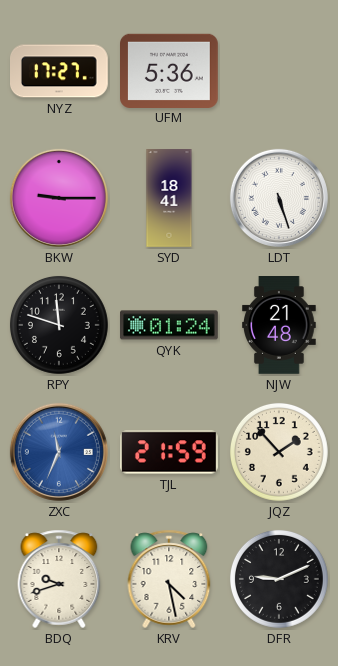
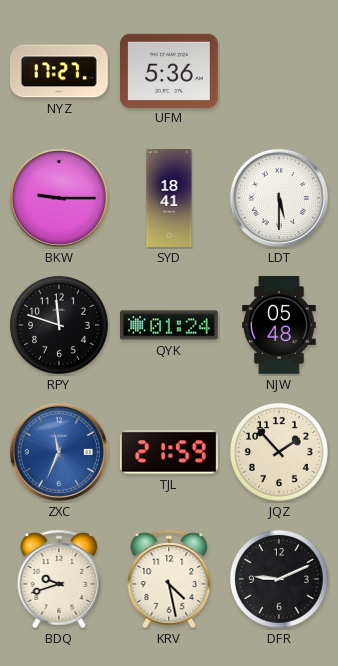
LDT: 5:27 -> 5:30
NJW: 21:48 -> 05:48
